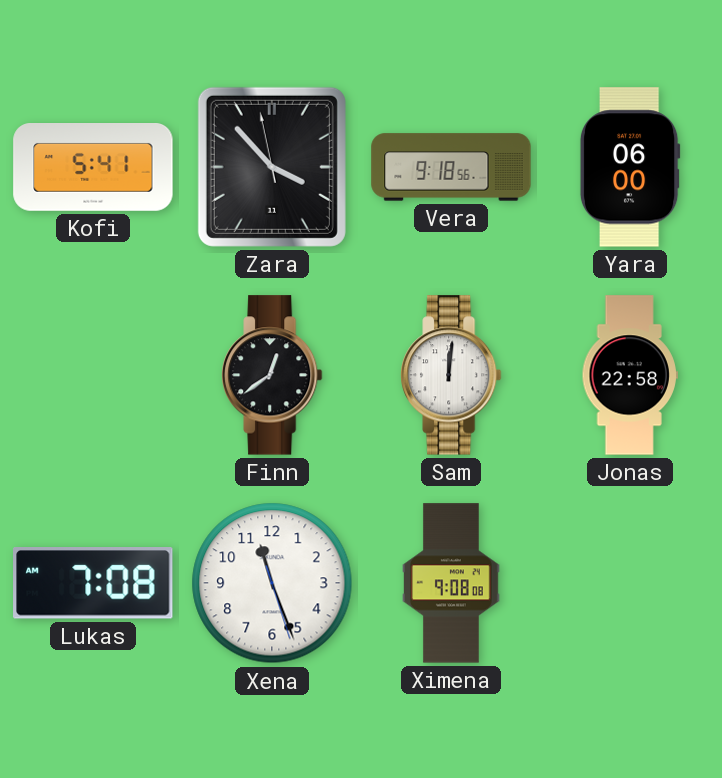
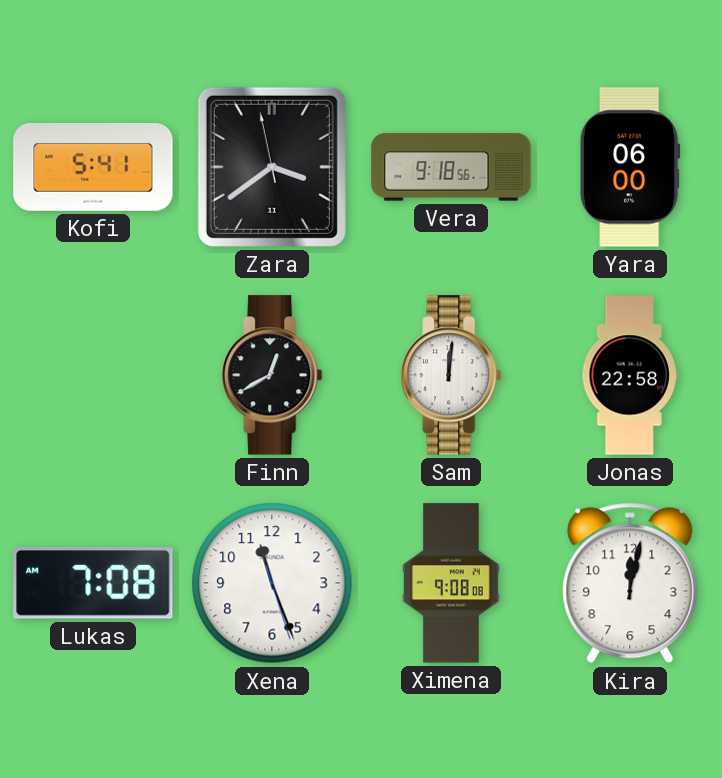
Zara: 3:52 -> 3:38
Finn: 12:39 -> 12:40
Kira: none -> 12:02
